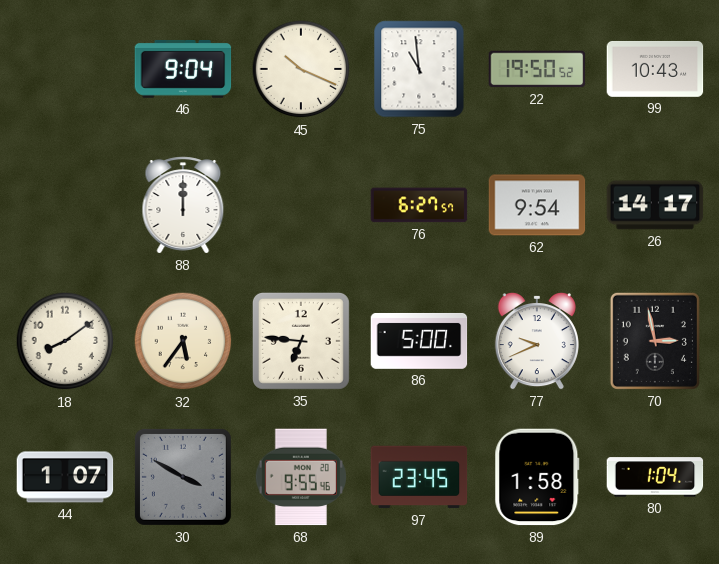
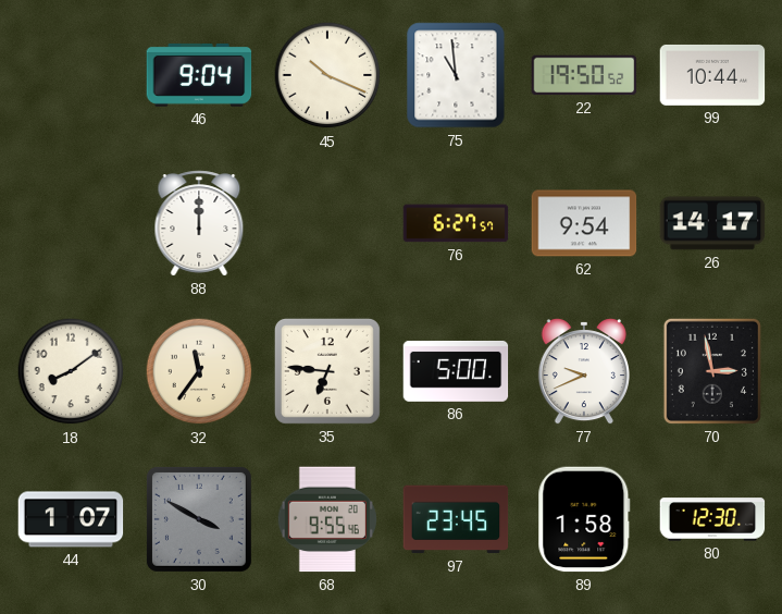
99: 10:43 -> 10:44
32: 5:36 -> 11:36
80: 1:04 -> 12:30
